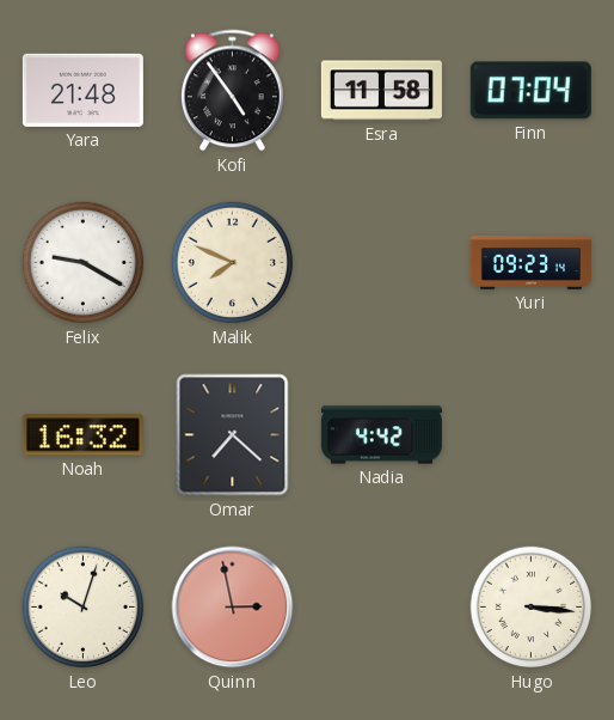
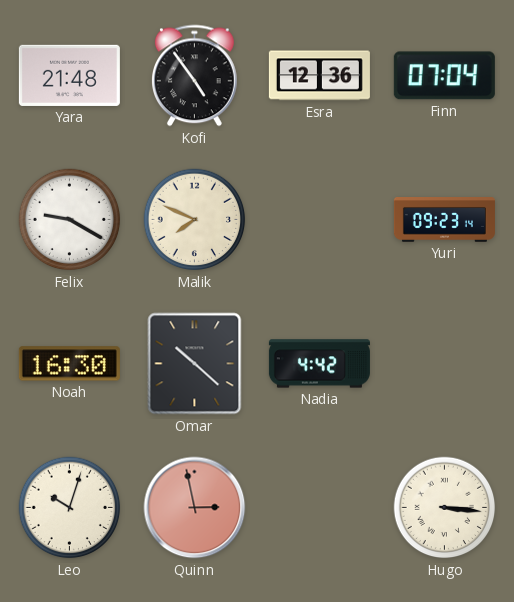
Esra: 11:58 -> 12:36
Noah: 16:32 -> 16:30
Omar: 7:22 -> 10:22
